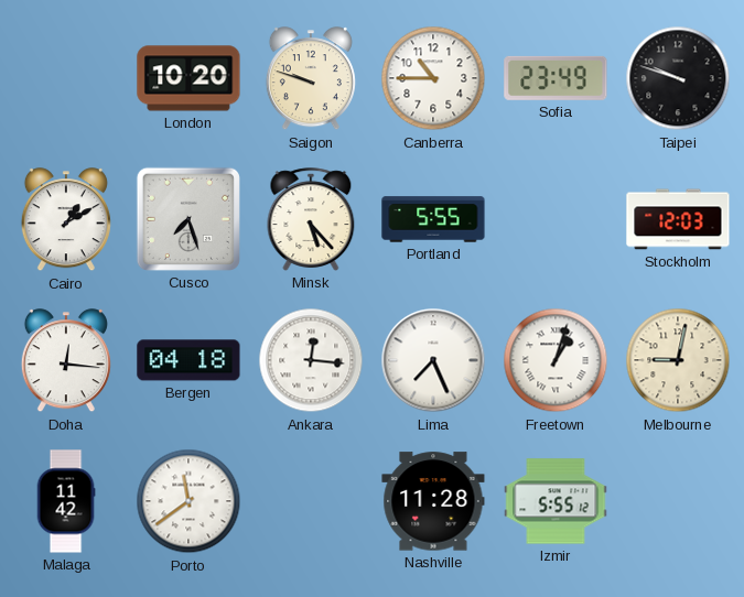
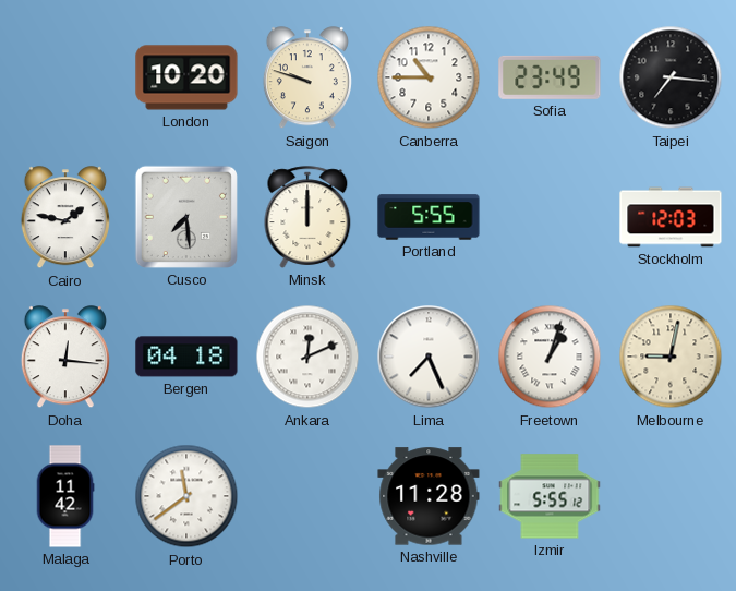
Taipei: 9:48 -> 7:16
Cairo: 1:10 -> 1:47
Cusco: 7:27 -> 7:29
Minsk: 5:23 -> 12:00
Ankara: 12:16 -> 12:11
